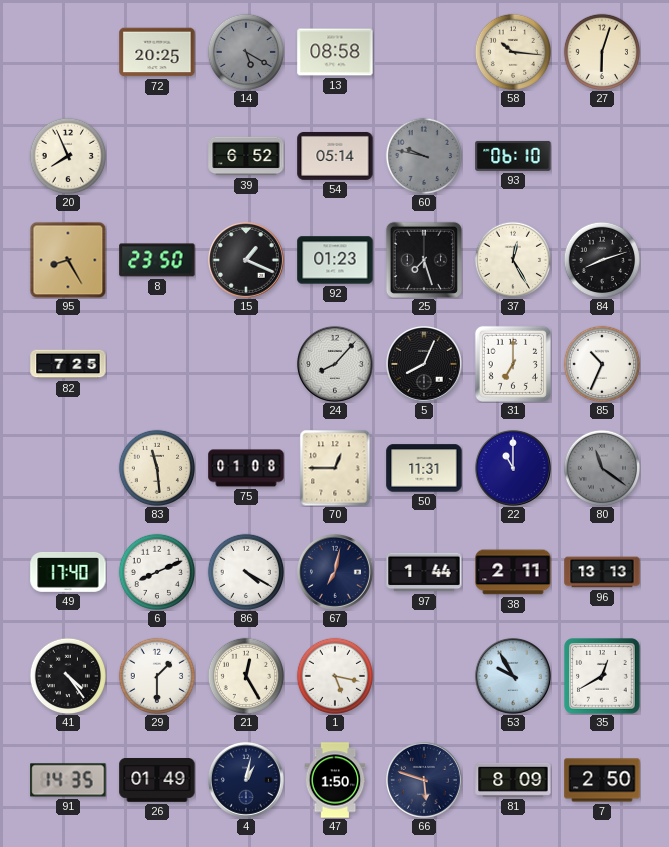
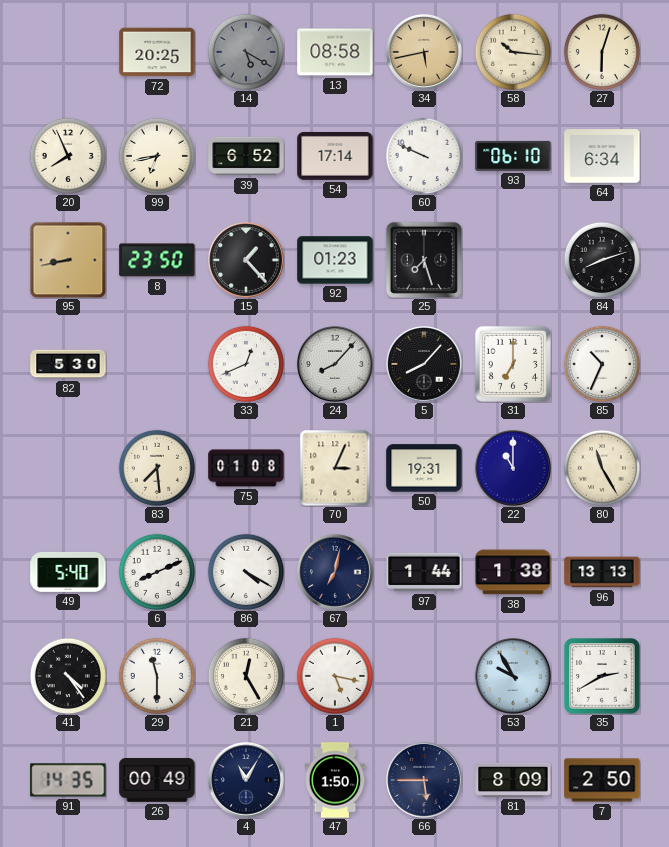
34: none -> 5:43
99: none -> 6:43
54: 05:14 -> 17:14
60: 9:47 -> 9:49
60 dial: grey -> white
64: none -> 6:34
95: 8:25 -> 8:43
15: 1:19 -> 1:23
37: 12:25 -> none
82: 7:25 -> 5:30
33: none -> 12:41
5: 8:04 -> 8:07
83: 11:29 -> 7:29
70: 12:45 -> 3:04
50: 11:31 -> 19:31
80: 11:21 -> 11:25
80 dial: grey -> cream
49: 17:40 -> 5:40
38: 2:11 -> 1:38
29: 1:30 -> 11:30
35: 12:40 -> 2:40
26: 01:49 -> 00:49
4: 1:02 -> 11:05
66: 5:48 -> 5:45
